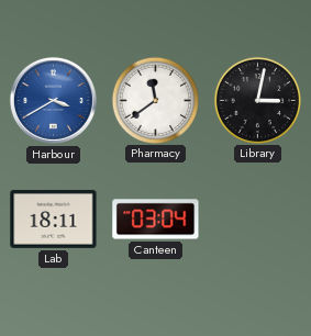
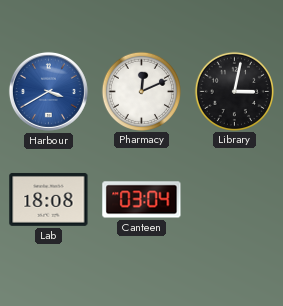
Pharmacy: 11:39 -> 12:11
Lab: 18:11 -> 18:08
